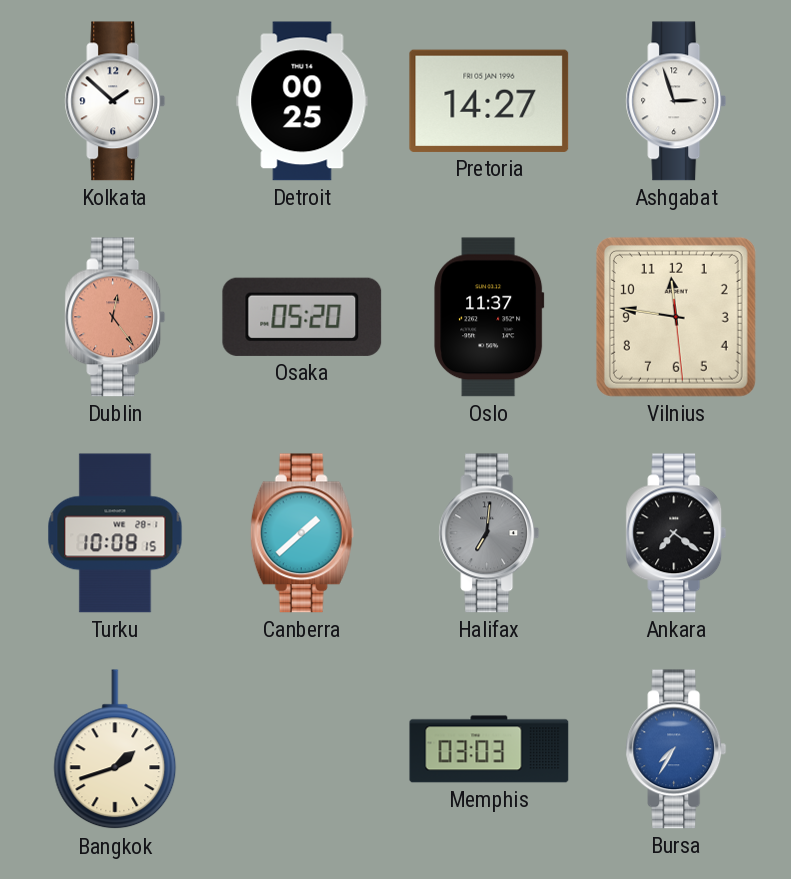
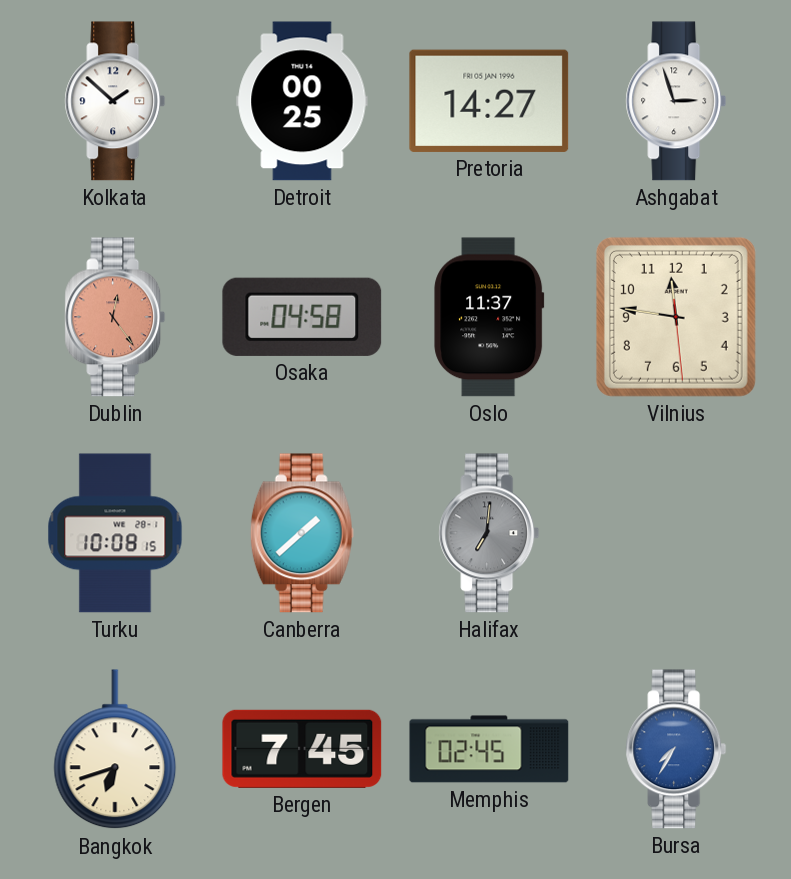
Osaka: 05:20 -> 04:58
Ankara: 7:21 -> none
Bangkok: 1:42 -> 6:42
Bergen: none -> 7:45
Memphis: 03:03 -> 02:45
